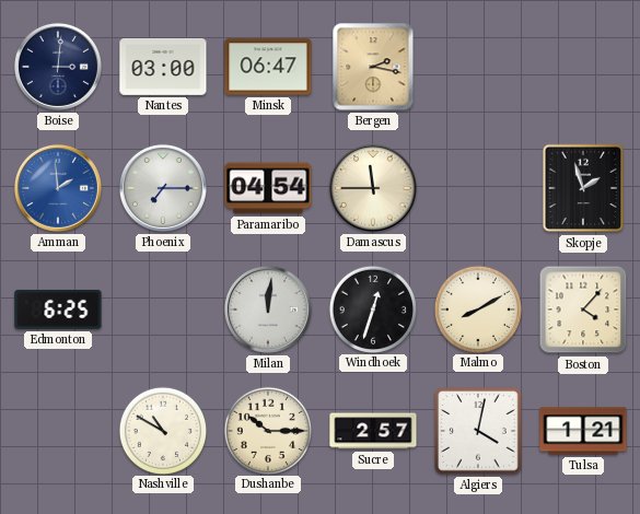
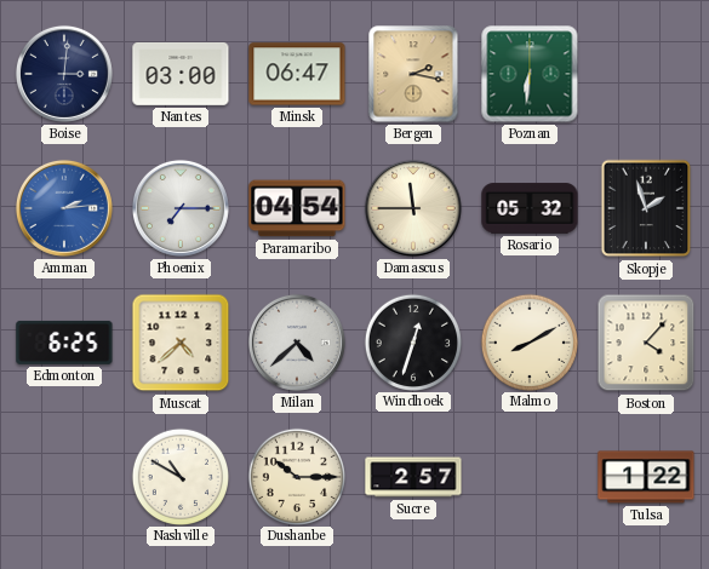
Poznan: none -> 6:31
Amman: 1:59 -> 2:14
Rosario: none -> 05:32
Muscat: none -> 4:38
Milan: 12:01 -> 4:38
Algiers: 4:02 -> none
Tulsa: 1:21 -> 1:22
